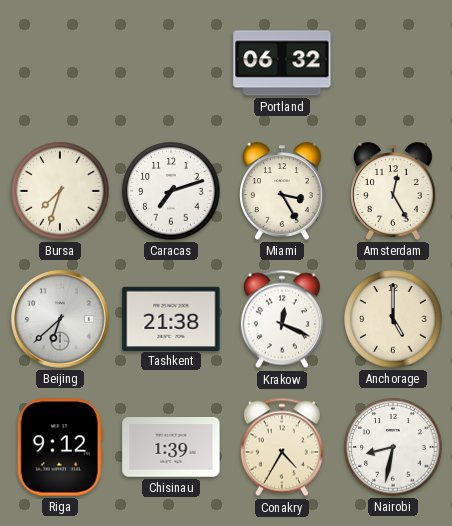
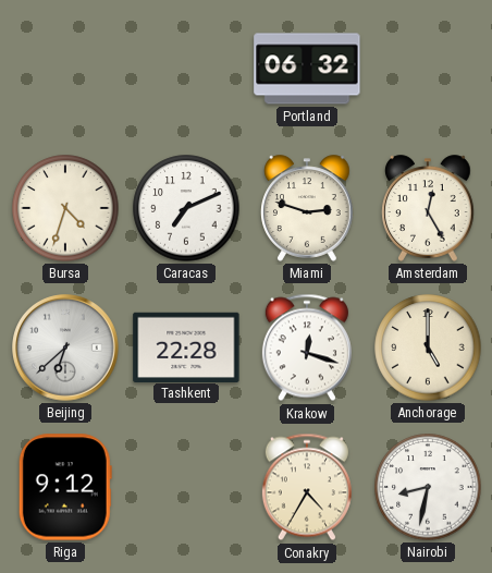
Bursa: 7:33 -> 4:33
Caracas: 7:12 -> 7:11
Miami: 3:25 -> 2:48
Tashkent: 21:38 -> 22:28
Krakow: 12:19 -> 12:18
Chisinau: 1:39 -> none
